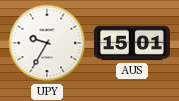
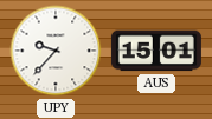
UPY: 9:35 -> 9:37
